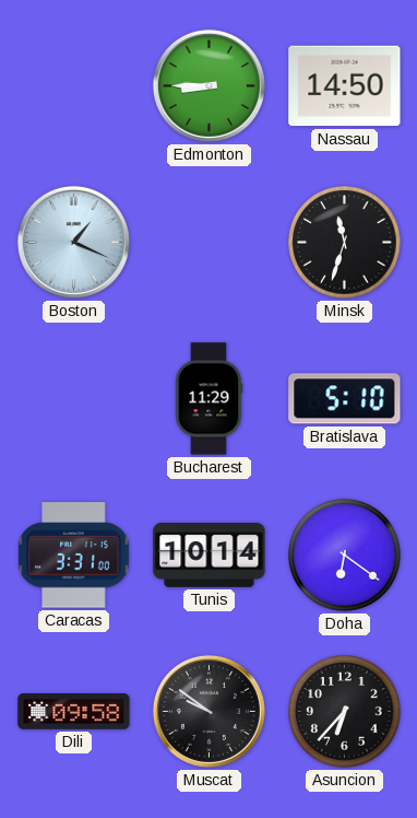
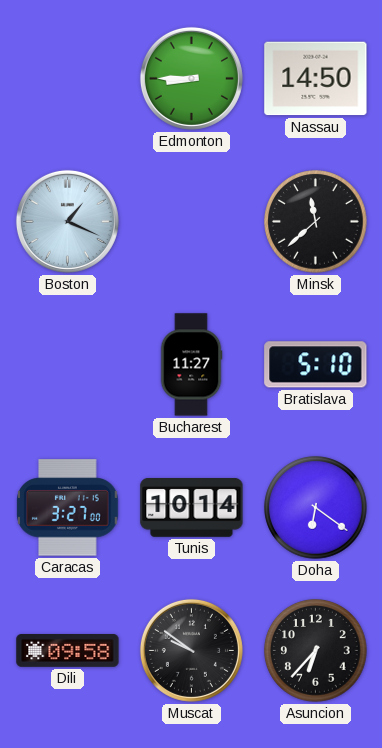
Minsk: 11:33 -> 11:38
Bucharest: 11:29 -> 11:27
Caracas: 3:31 -> 3:27
